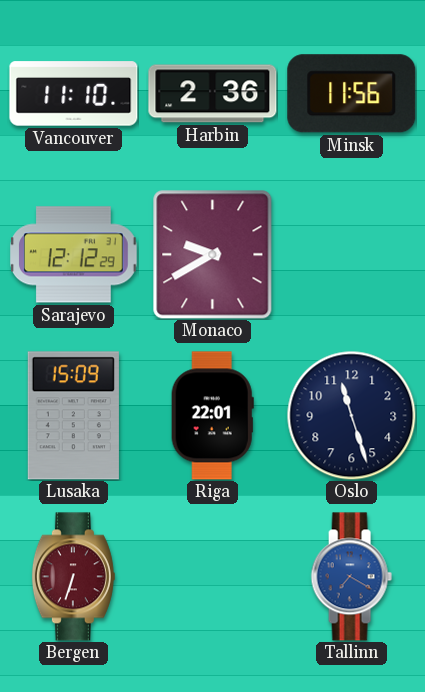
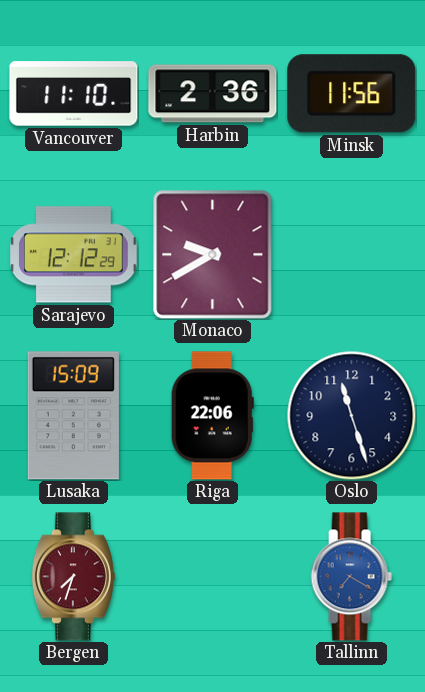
Riga: 22:01 -> 22:06
Bergen: 6:33 -> 7:33
